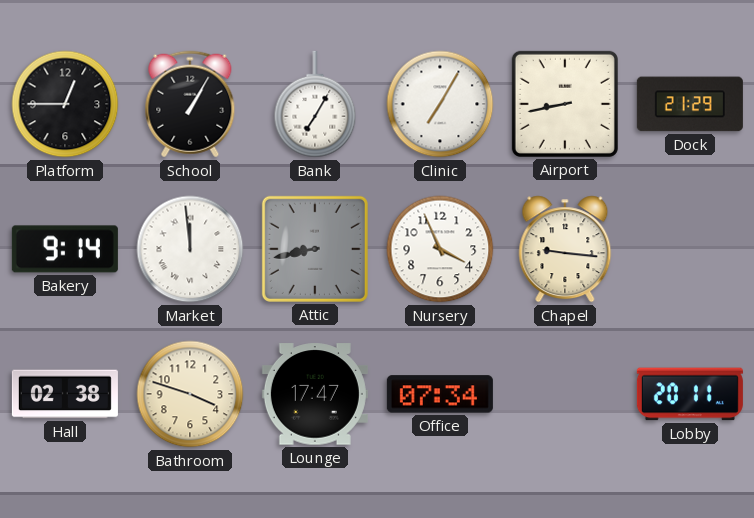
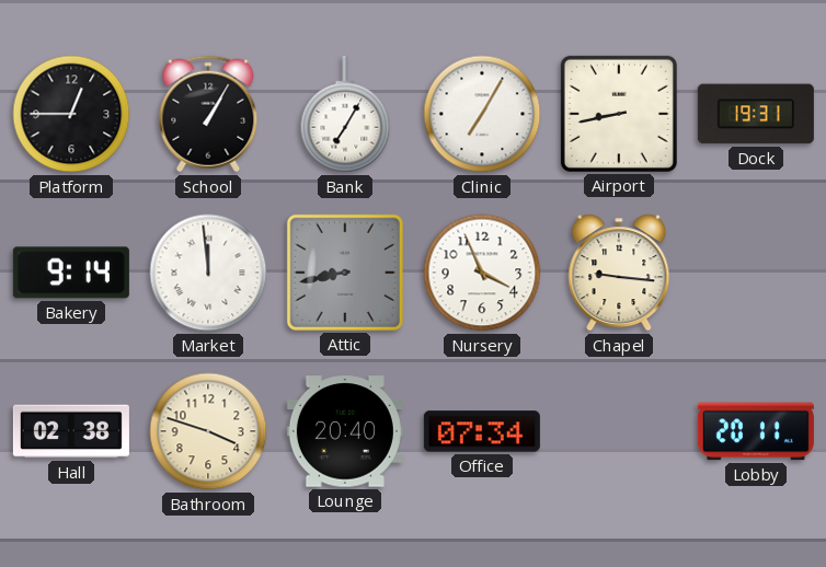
Dock: 21:29 -> 19:31
Lounge: 17:47 -> 20:40
